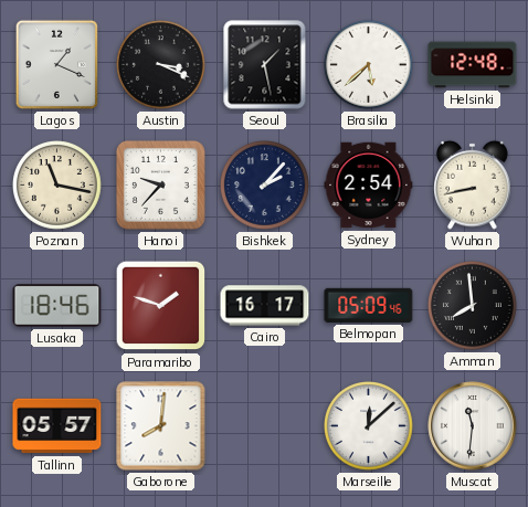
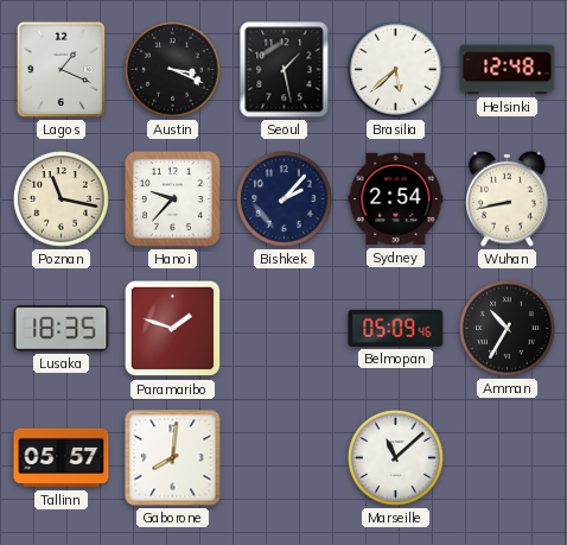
Lusaka: 18:46 -> 18:35
Cairo: 16:17 -> none
Amman: 7:59 -> 10:35
Marseille: 12:08 -> 11:08
Muscat: 11:31 -> none
